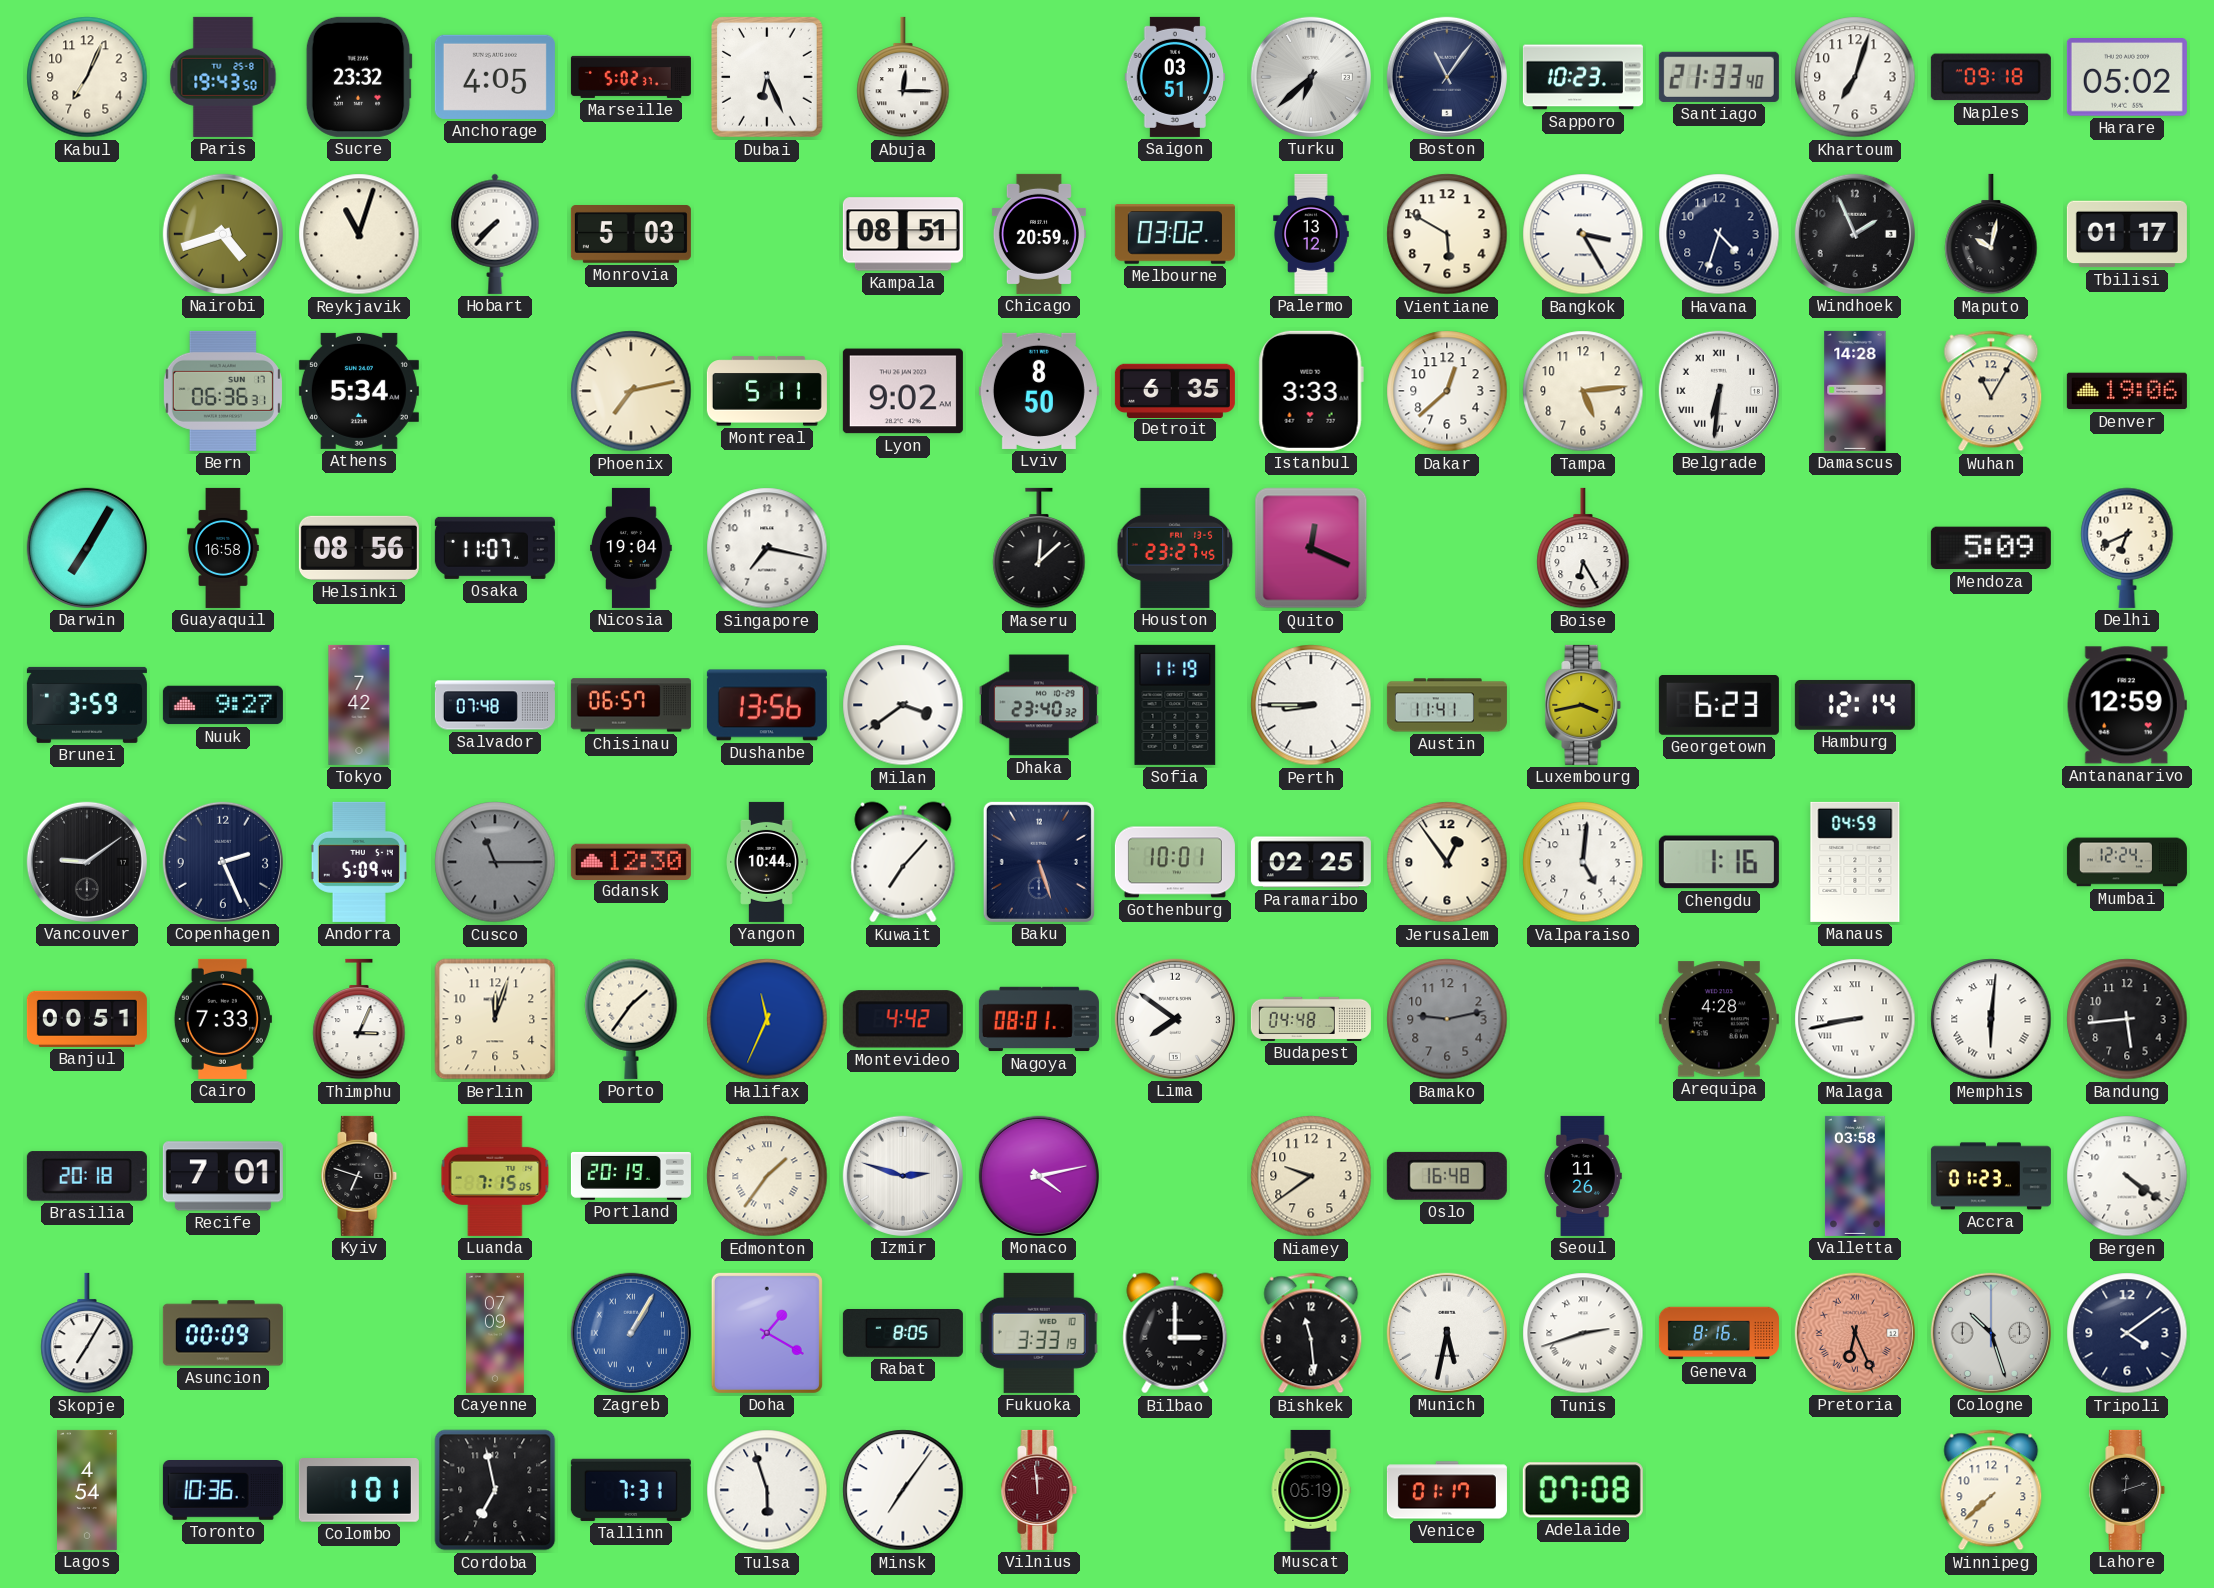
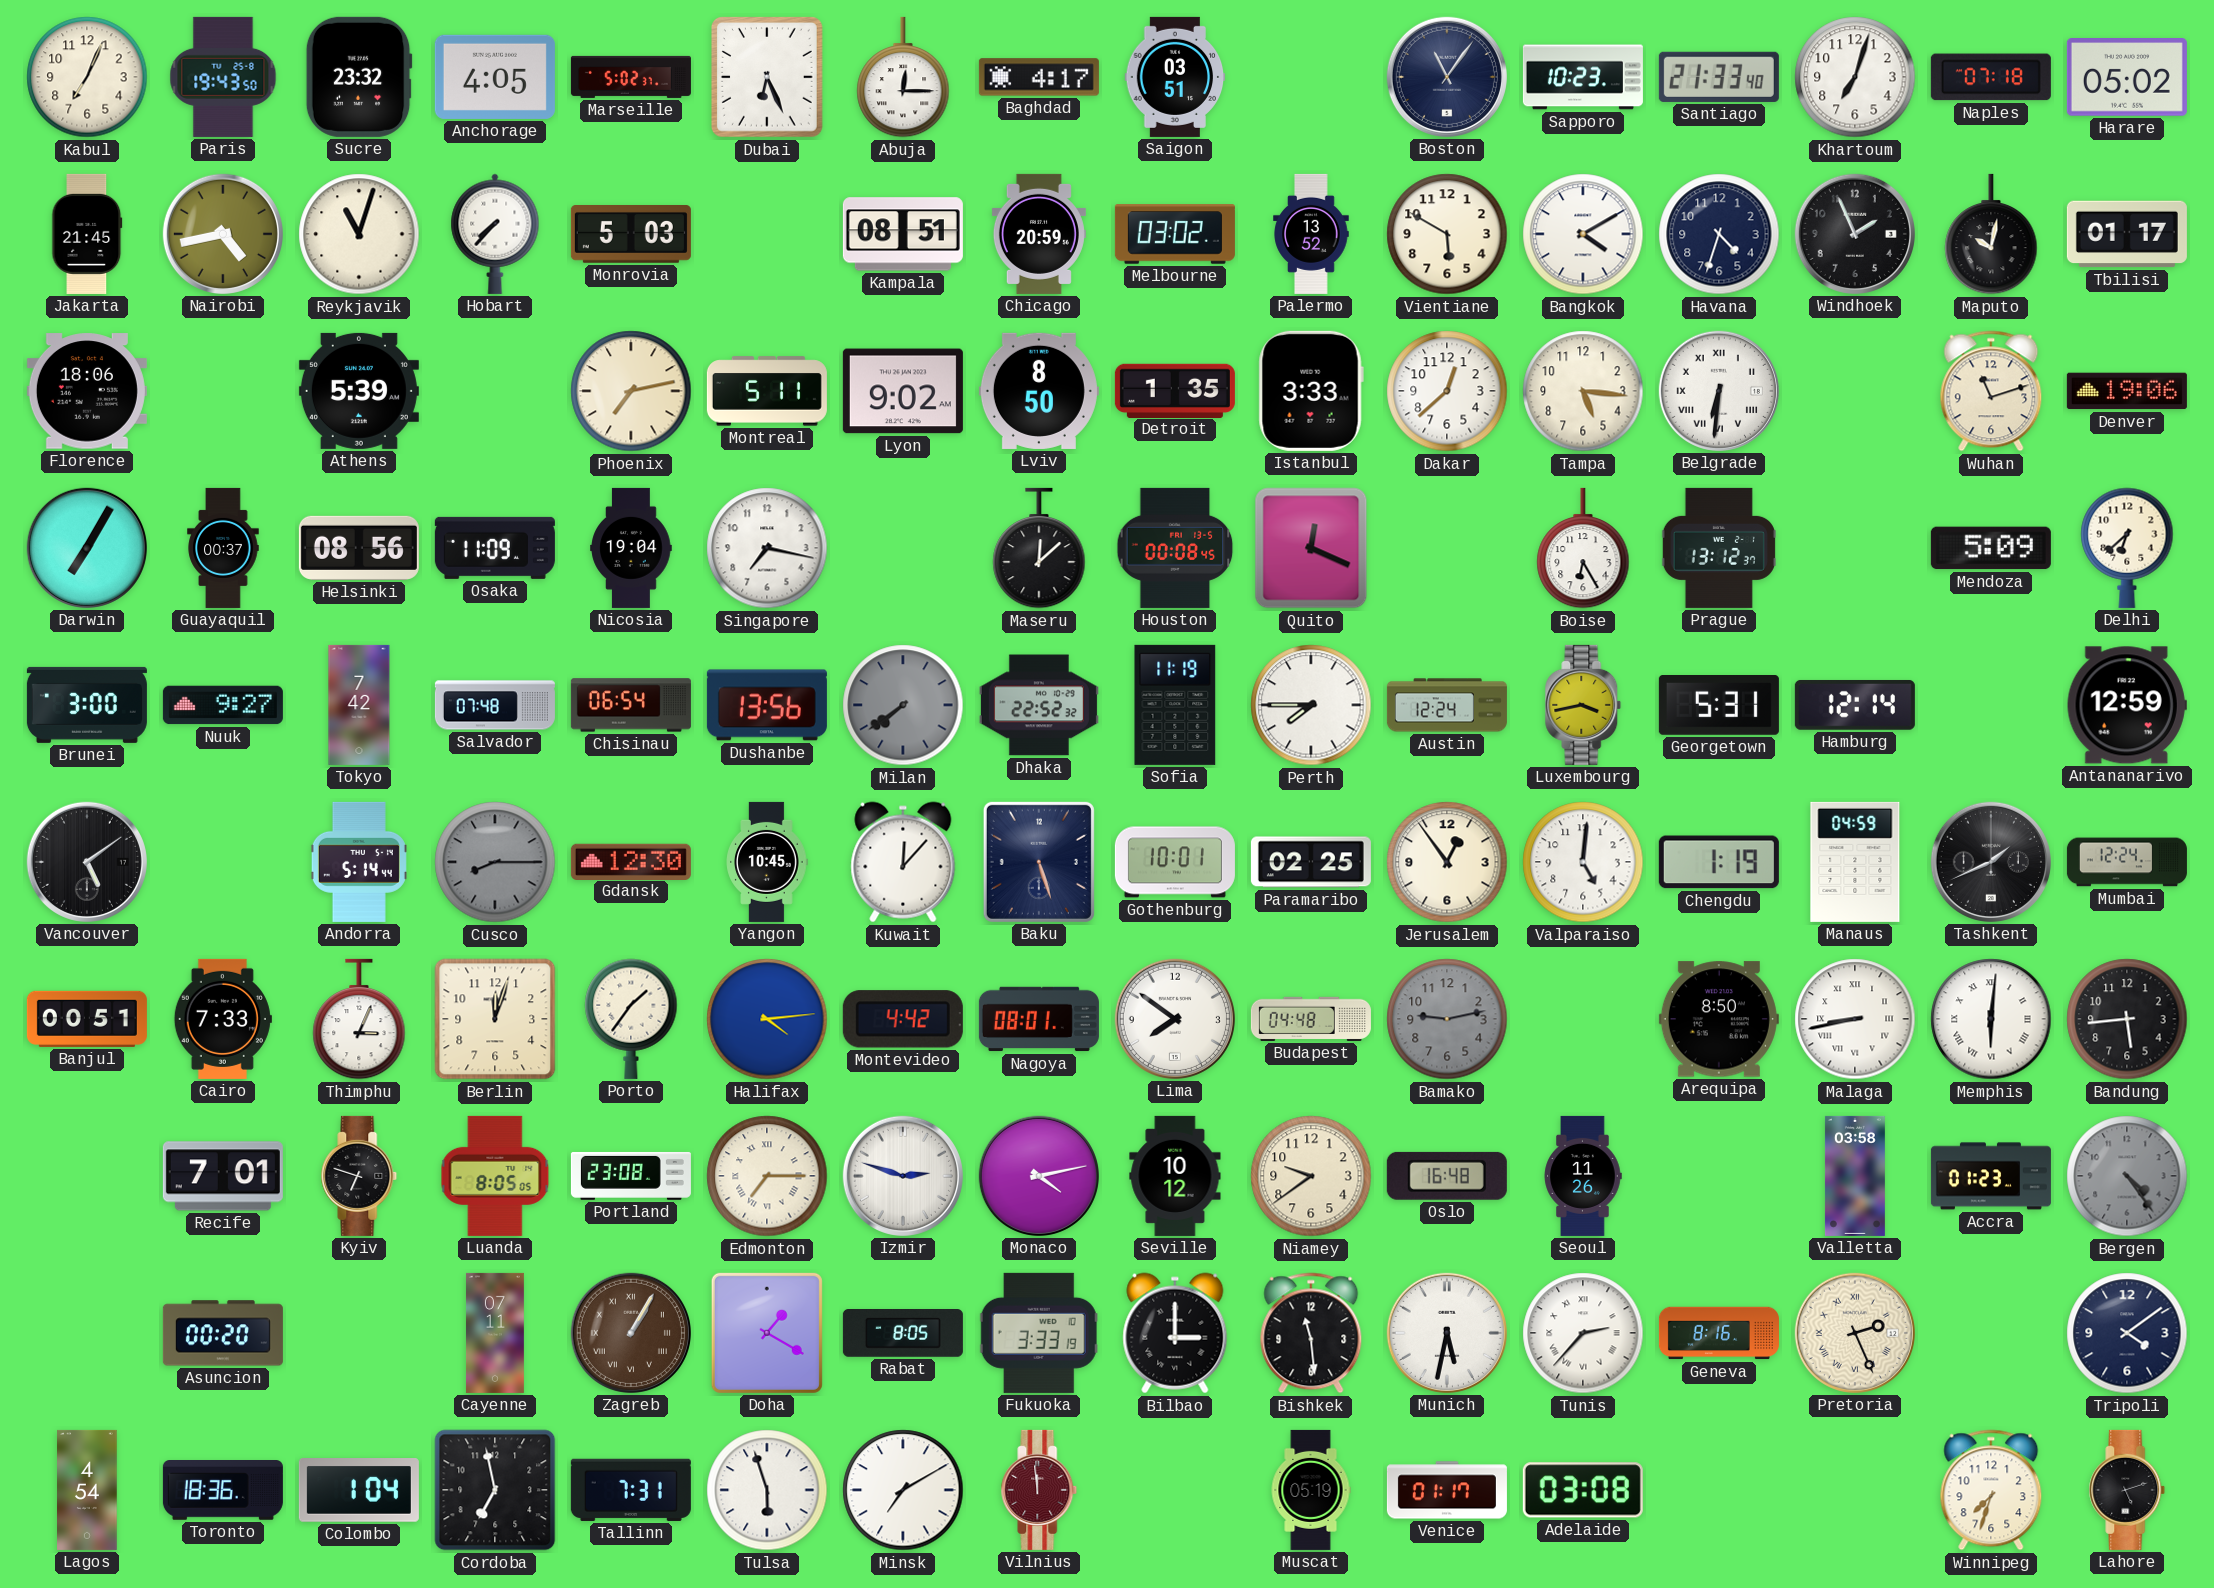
Baghdad: none -> 4:17
Turku: 6:38 -> none
Naples: 09:18 -> 07:18
Jakarta: none -> 21:45
Nairobi: 4:42 -> 4:43
Palermo: 13:12 -> 13:52
Bangkok: 3:25 -> 4:10
Florence: none -> 18:06
Bern: 06:36 -> none
Athens: 5:34 -> 5:39
Detroit: 6:35 -> 1:35
Tampa: 5:14 -> 5:16
Damascus: 14:28 -> none
Wuhan: 11:05 -> 11:12
Guayaquil: 16:58 -> 00:37
Osaka: 11:07 -> 11:09
Houston: 23:27 -> 00:08
Prague: none -> 13:12
Delhi: 6:41 -> 6:38
Brunei: 3:59 -> 3:00
Chisinau: 06:57 -> 06:54
Milan: 3:39 -> 7:39
Milan dial: white -> grey
Dhaka: 23:40 -> 22:52
Perth: 8:45 -> 7:45
Austin: 11:41 -> 12:24
Georgetown: 6:23 -> 5:31
Vancouver: 9:09 -> 5:09
Copenhagen: 2:26 -> none
Andorra: 5:09 -> 5:14
Cusco: 11:15 -> 8:15
Yangon: 10:44 -> 10:45
Kuwait: 7:07 -> 12:07
Chengdu: 1:16 -> 1:19
Tashkent: none -> 1:41
Halifax: 11:34 -> 4:14
Arequipa: 4:28 -> 8:50
Brasilia: 20:18 -> none
Luanda: 7:15 -> 8:05
Portland: 20:19 -> 23:08
Edmonton: 1:36 -> 7:15
Seville: none -> 10:12
Bergen: 4:21 -> 4:24
Bergen dial: white -> grey
Skopje: 7:05 -> none
Asuncion: 00:09 -> 00:20
Cayenne: 07:09 -> 07:11
Zagreb dial: blue -> brown
Tunis: 2:42 -> 2:37
Pretoria: 6:26 -> 2:26
Pretoria dial: salmon -> cream
Cologne: 10:27 -> none
Toronto: 10:36 -> 18:36
Colombo: 1:01 -> 1:04
Minsk: 7:06 -> 7:10
Adelaide: 07:08 -> 03:08
Winnipeg: 7:38 -> 7:33
Lahore: 12:12 -> 5:12
